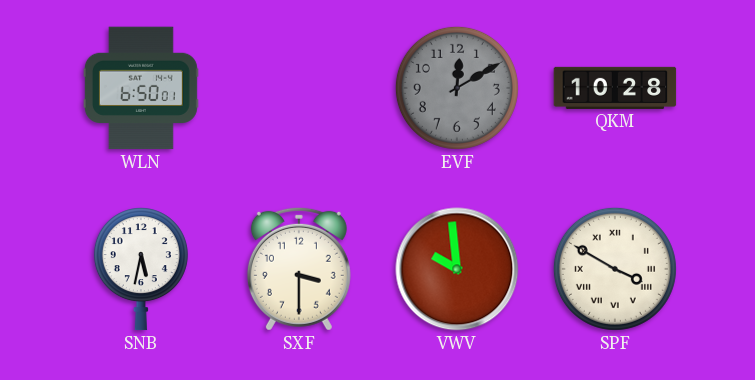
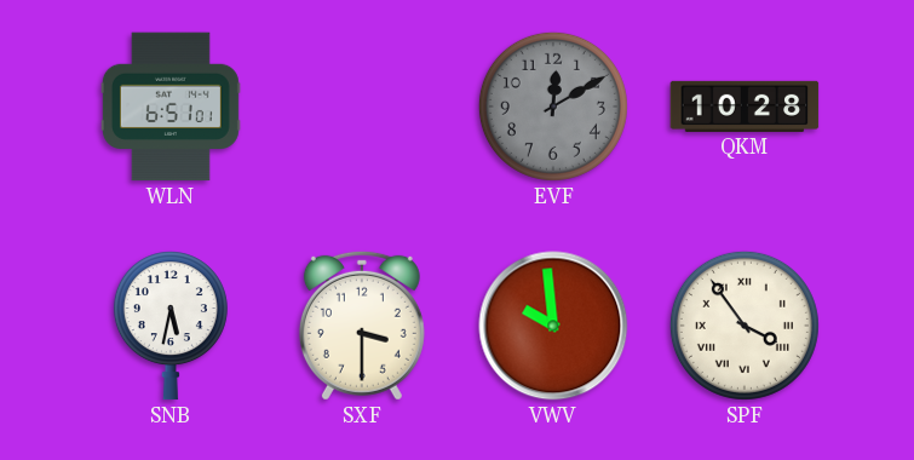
WLN: 6:50 -> 6:51
SPF: 3:50 -> 3:54
